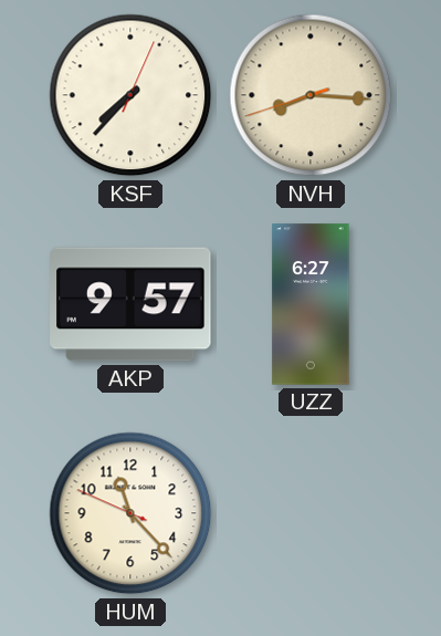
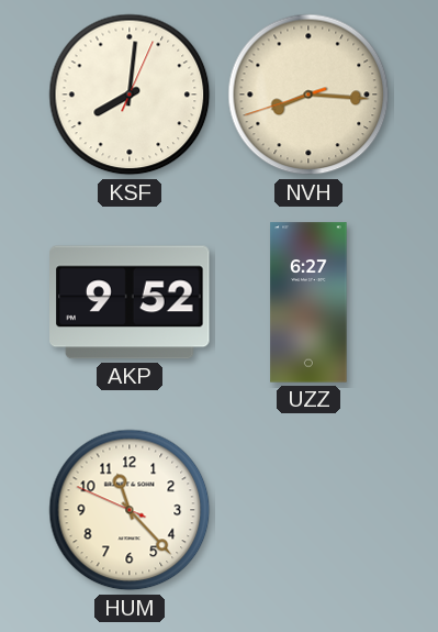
KSF: 7:37 -> 8:01
AKP: 9:57 -> 9:52
